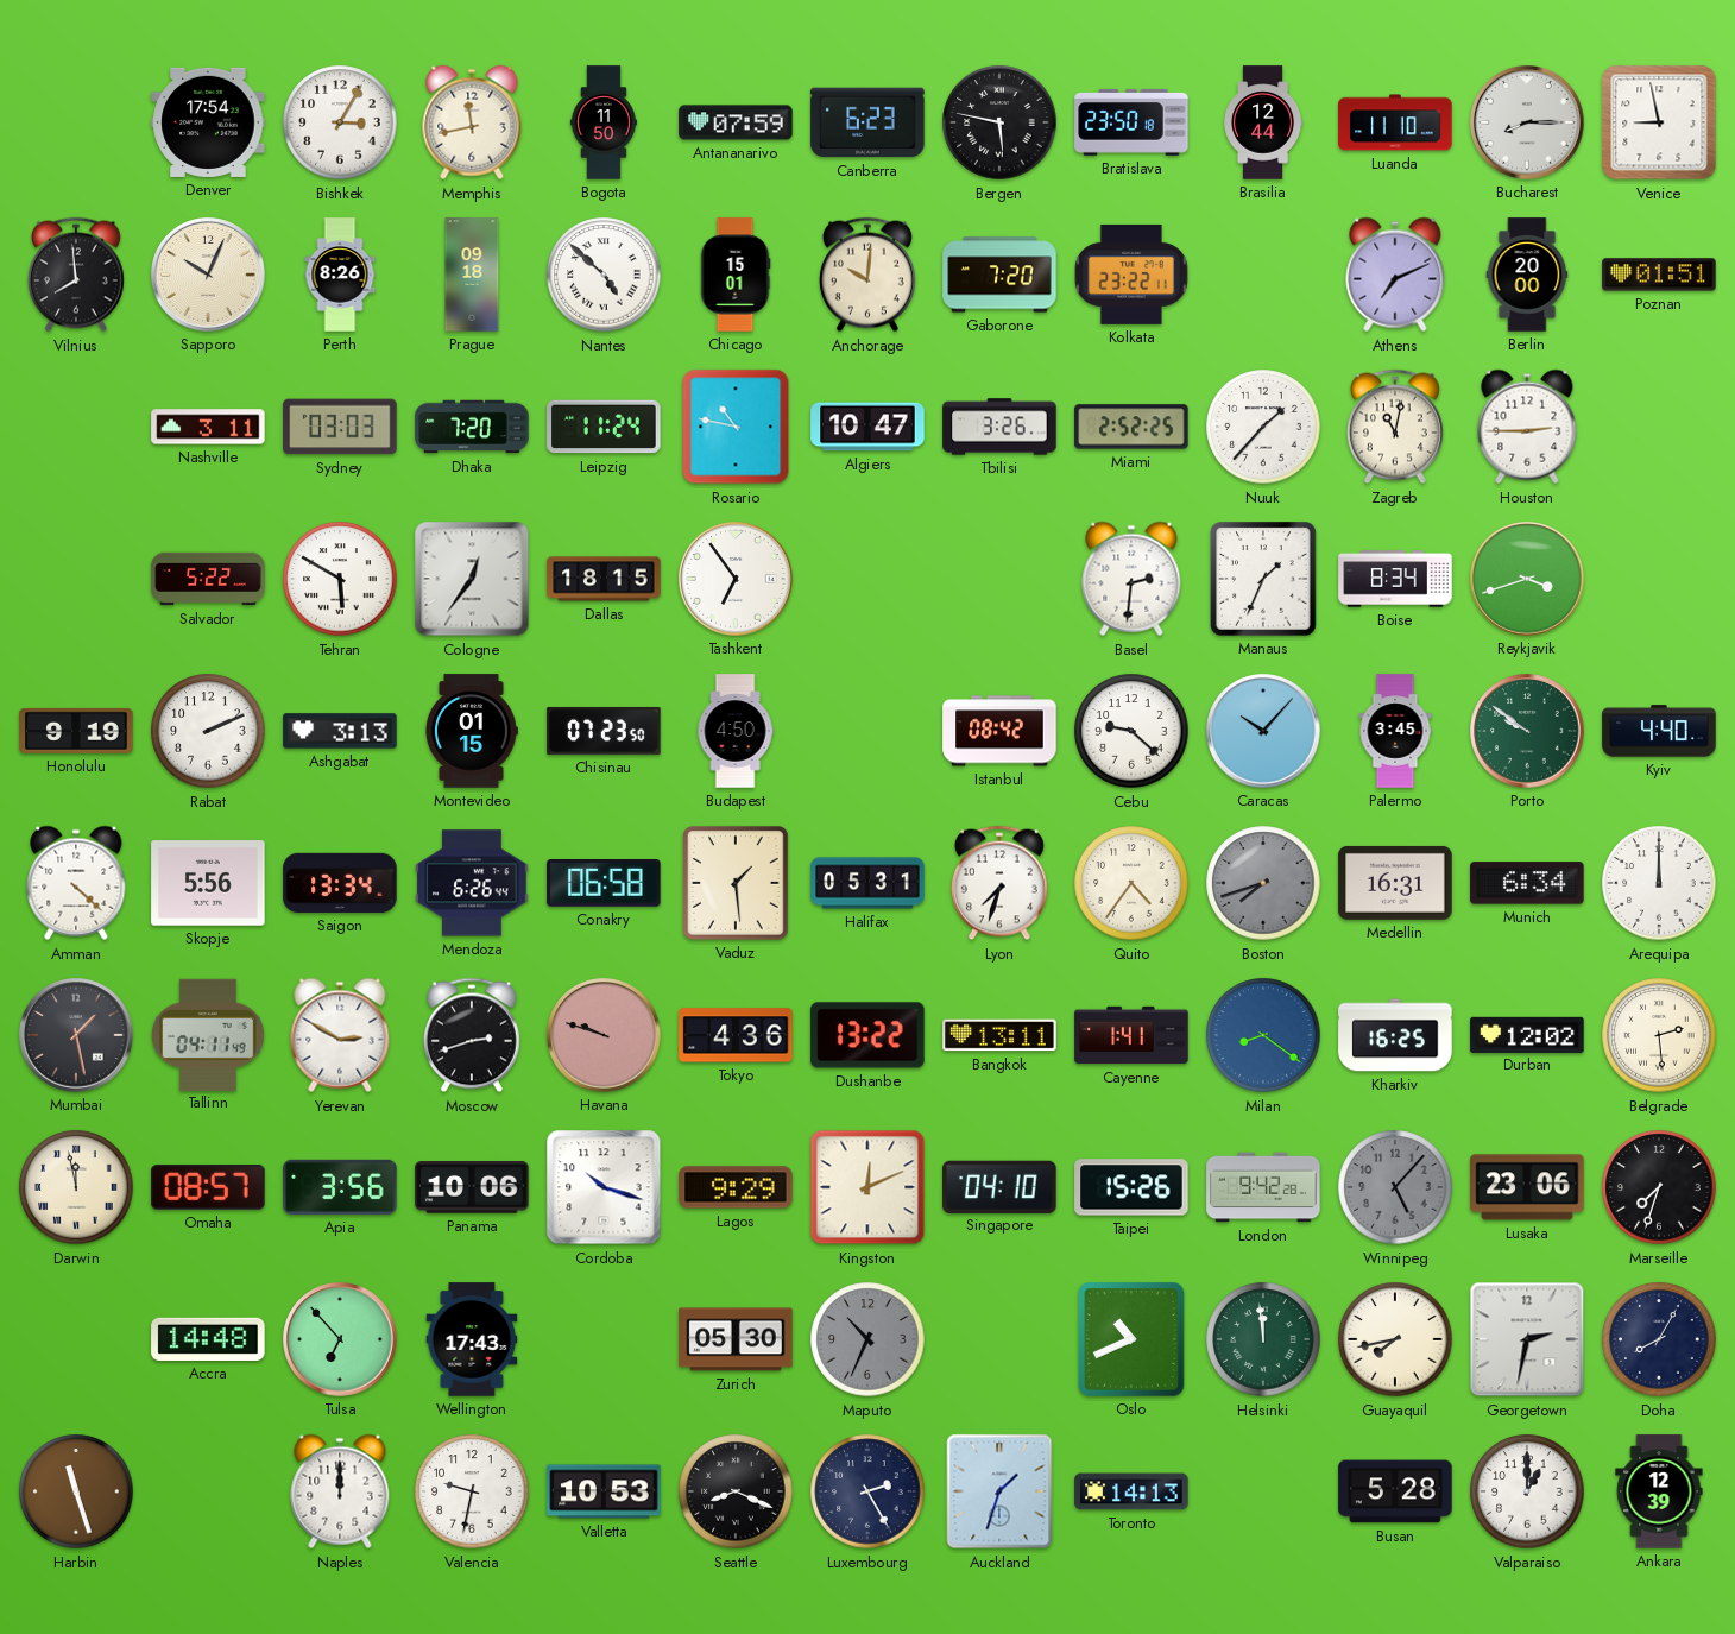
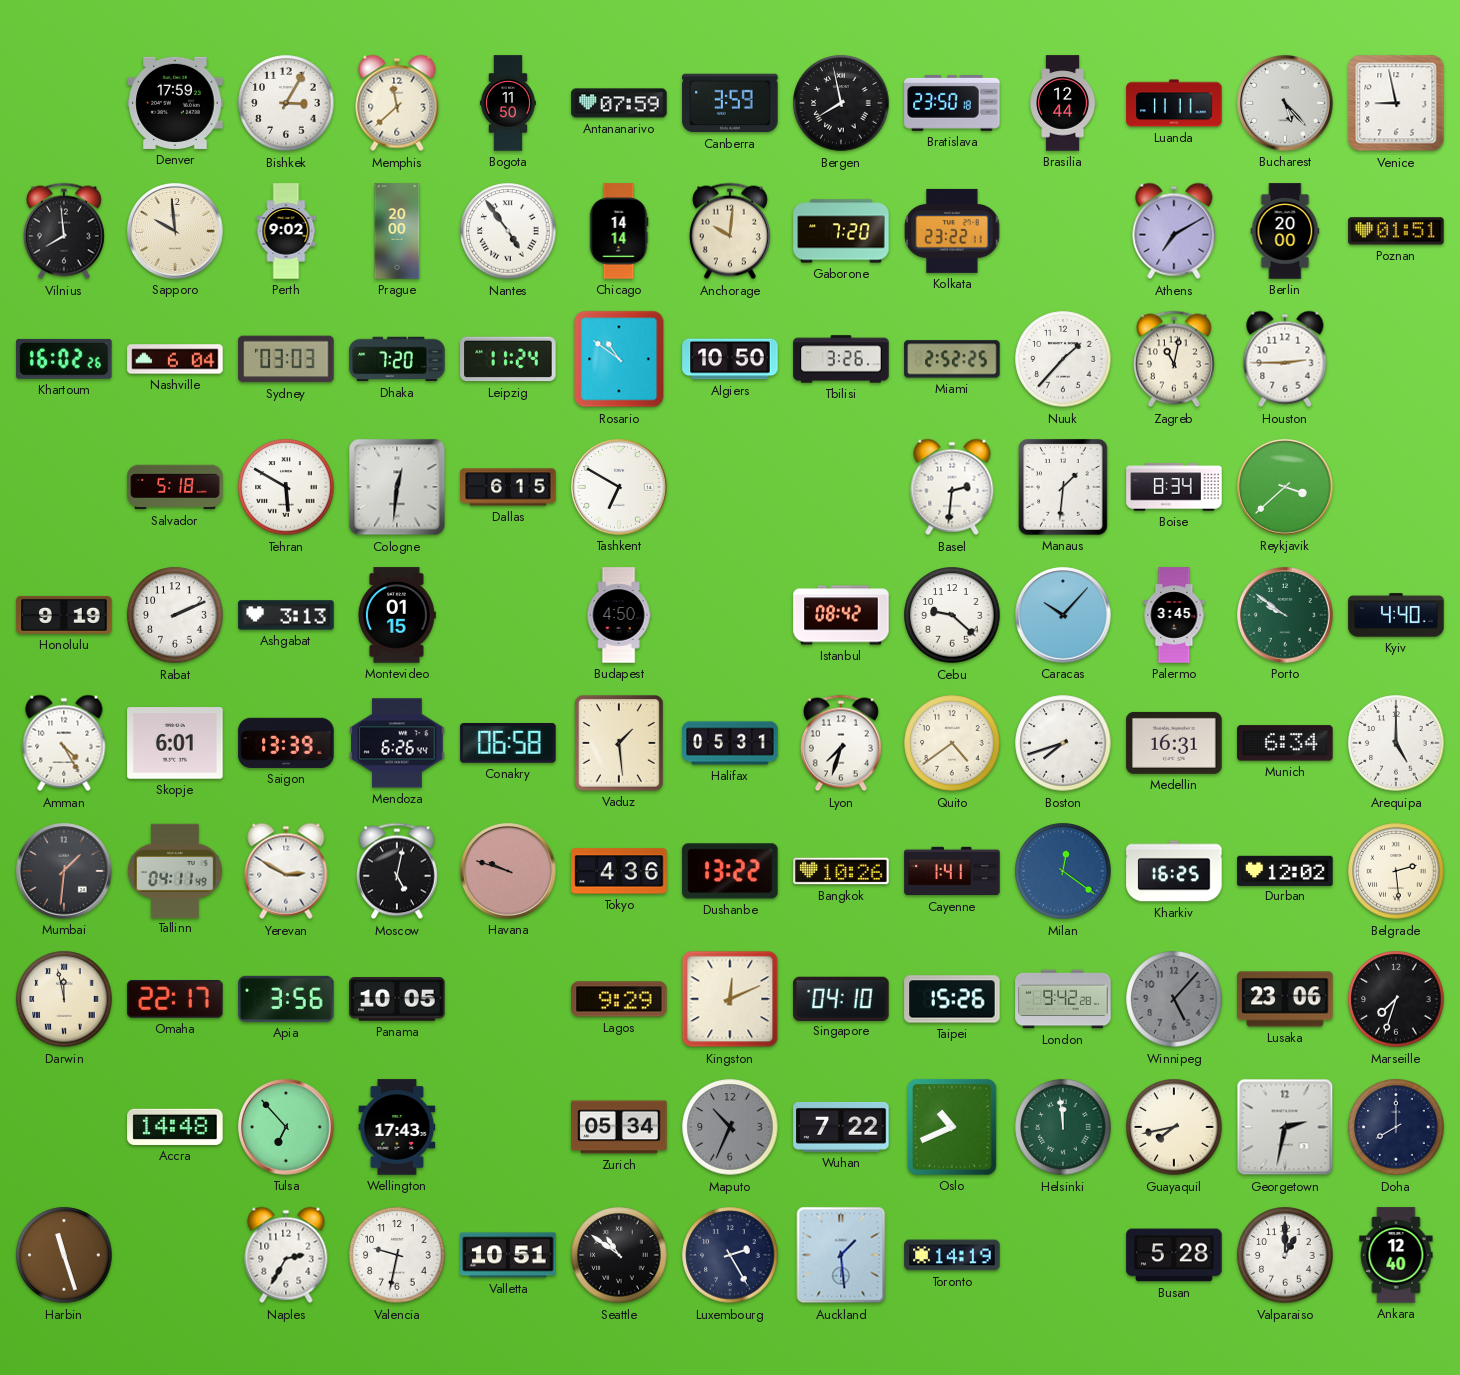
Denver: 17:54 -> 17:59
Memphis: 11:43 -> 11:38
Canberra: 6:23 -> 3:59
Bergen: 5:47 -> 7:58
Luanda: 11:10 -> 11:11
Bucharest: 8:15 -> 5:23
Sapporo: 10:04 -> 9:59
Perth: 8:26 -> 9:02
Prague: 09:18 -> 20:00
Nantes: 4:52 -> 4:54
Chicago: 15:01 -> 14:14
Athens: 7:11 -> 7:10
Khartoum: none -> 16:02
Nashville: 3:11 -> 6:04
Rosario: 10:47 -> 10:51
Algiers: 10:47 -> 10:50
Salvador: 5:22 -> 5:18
Cologne: 12:36 -> 12:31
Dallas: 18:15 -> 6:15
Tashkent: 6:54 -> 6:50
Manaus: 1:34 -> 1:31
Reykjavik: 3:42 -> 3:38
Chisinau: 07:23 -> none
Amman: 4:22 -> 4:25
Skopje: 5:56 -> 6:01
Saigon: 13:34 -> 13:39
Quito: 4:36 -> 4:39
Boston dial: grey -> white
Arequipa: 12:00 -> 5:00
Mumbai: 1:28 -> 1:31
Moscow: 2:42 -> 5:02
Bangkok: 13:11 -> 10:26
Milan: 8:21 -> 12:21
Omaha: 08:57 -> 22:17
Panama: 10:06 -> 10:05
Cordoba: 10:18 -> none
Zurich: 05:30 -> 05:34
Wuhan: none -> 7:22
Doha: 8:05 -> 8:00
Naples: 12:00 -> 2:35
Valletta: 10:53 -> 10:51
Seattle: 8:19 -> 10:51
Auckland: 1:33 -> 1:29
Toronto: 14:13 -> 14:19
Ankara: 12:39 -> 12:40
